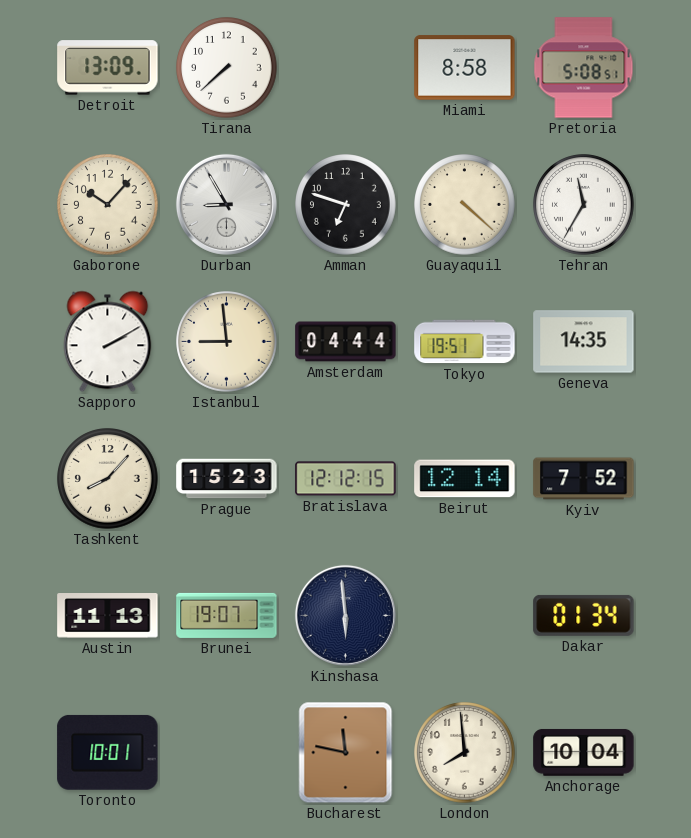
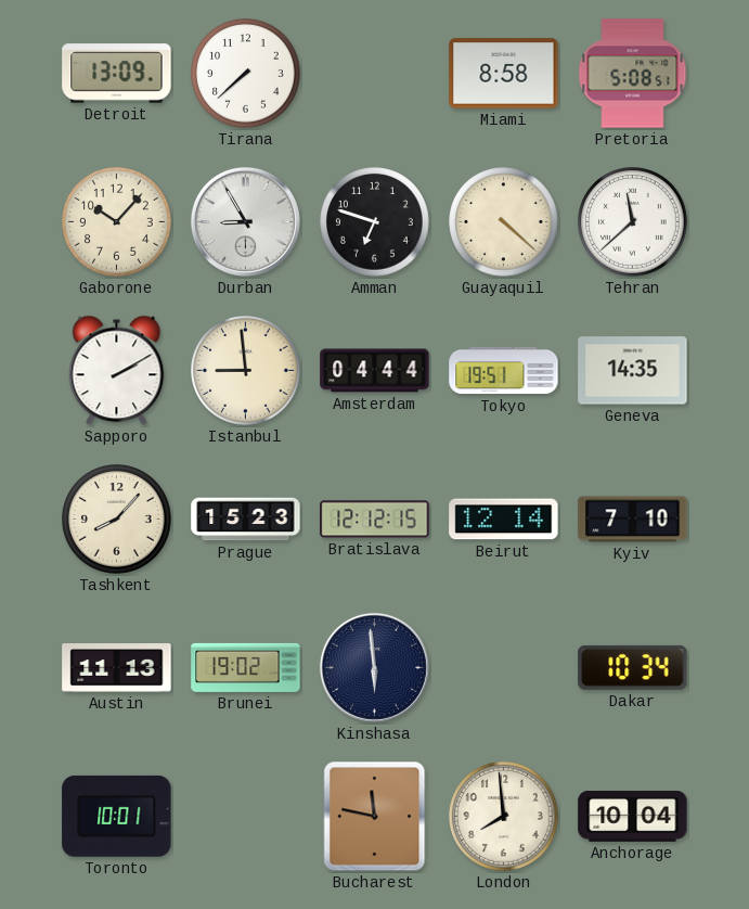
Tehran: 11:35 -> 11:38
Kyiv: 7:52 -> 7:10
Brunei: 19:07 -> 19:02
Dakar: 01:34 -> 10:34
